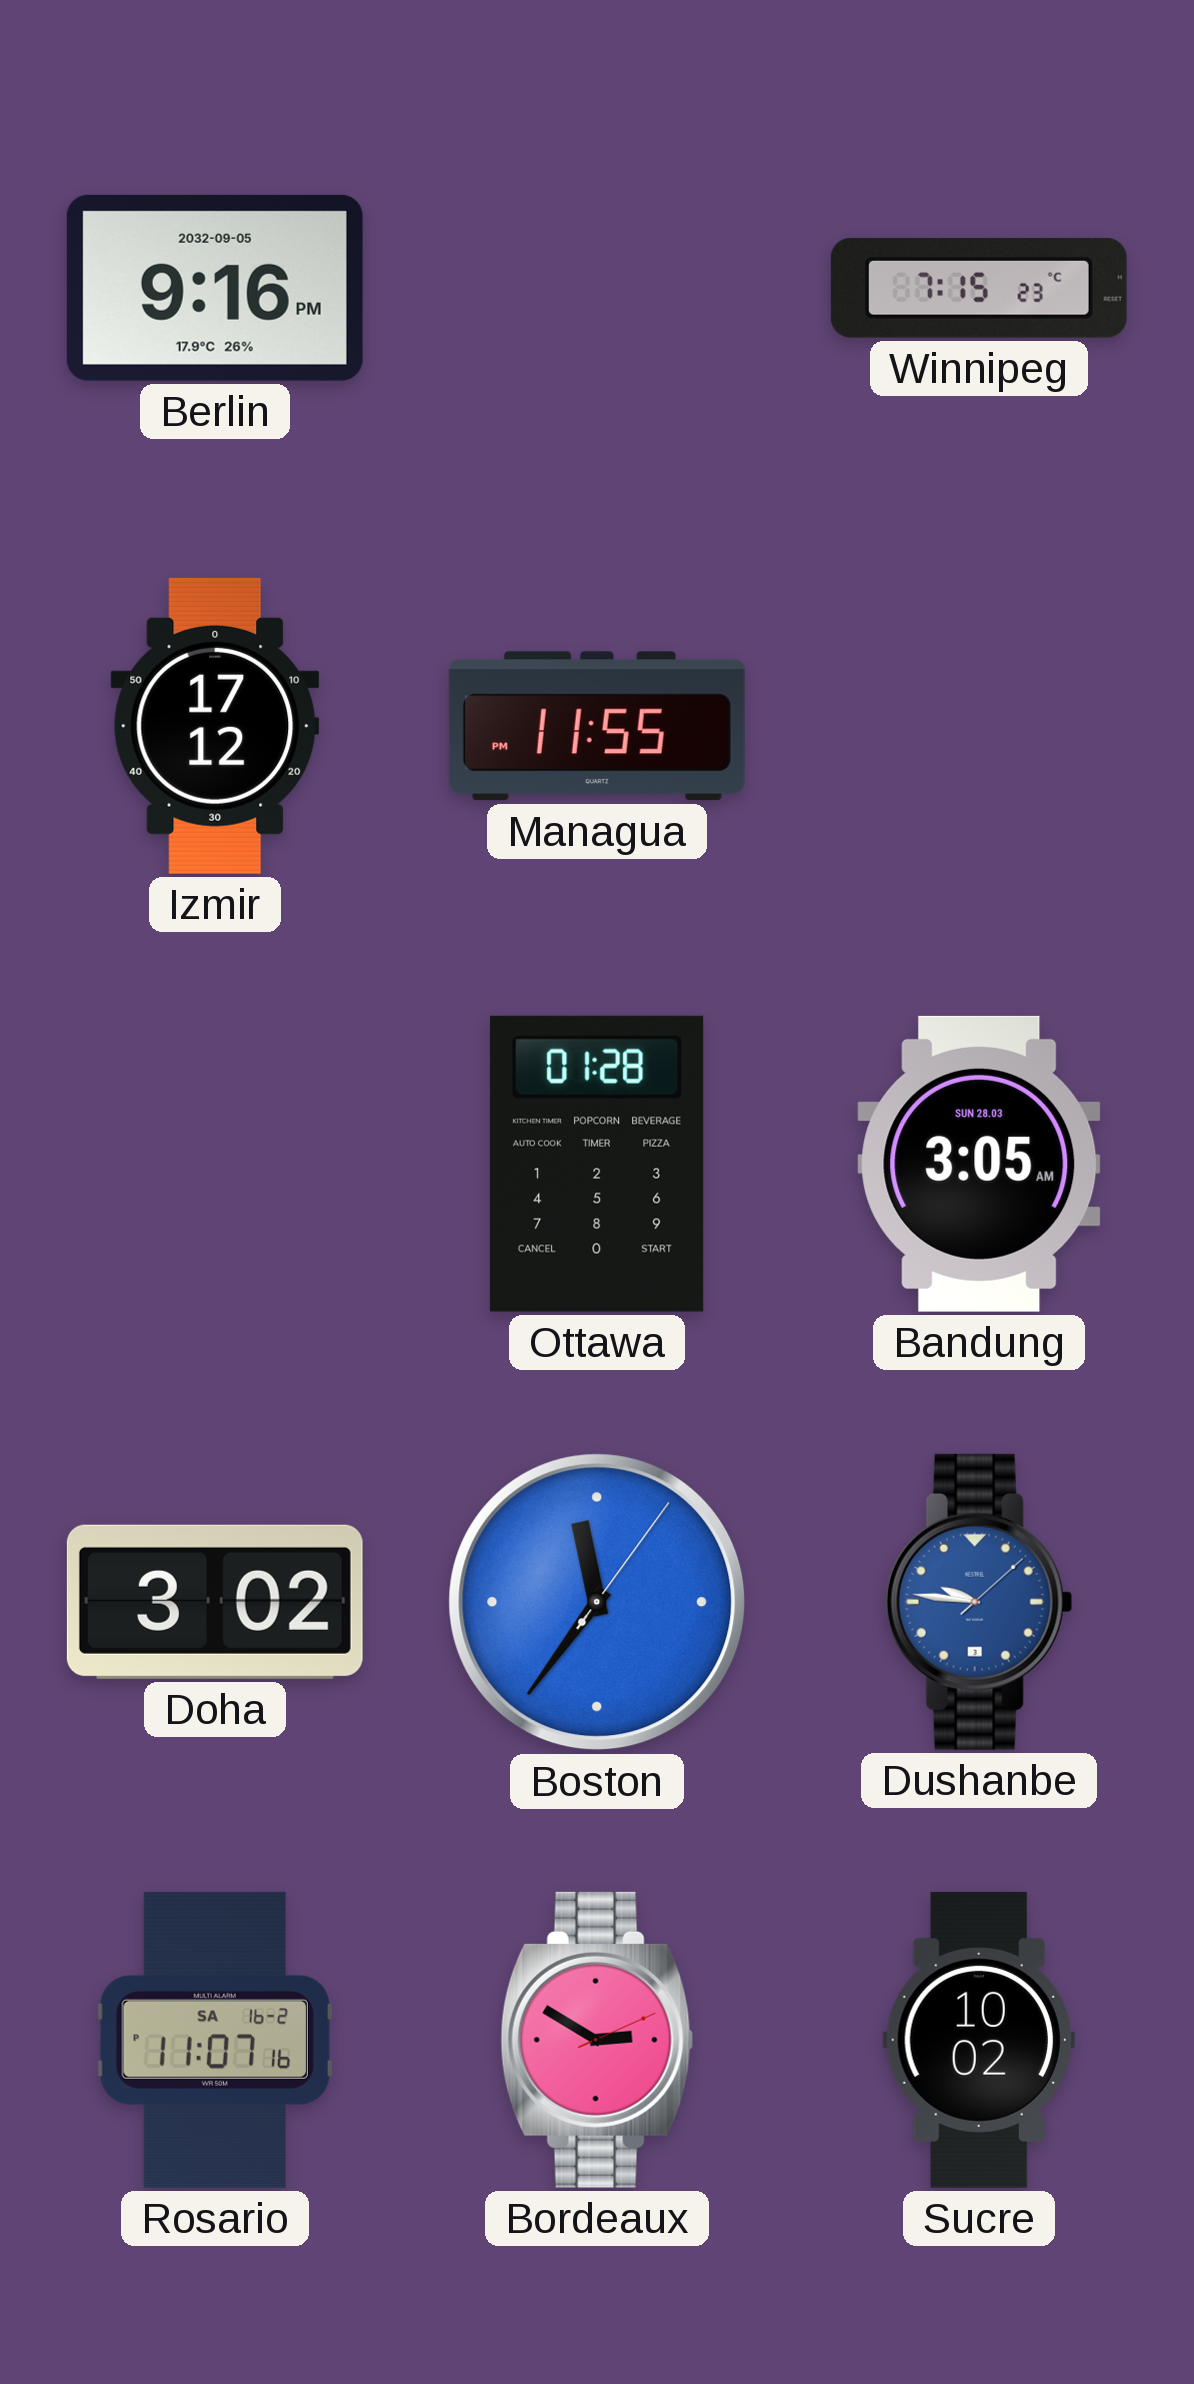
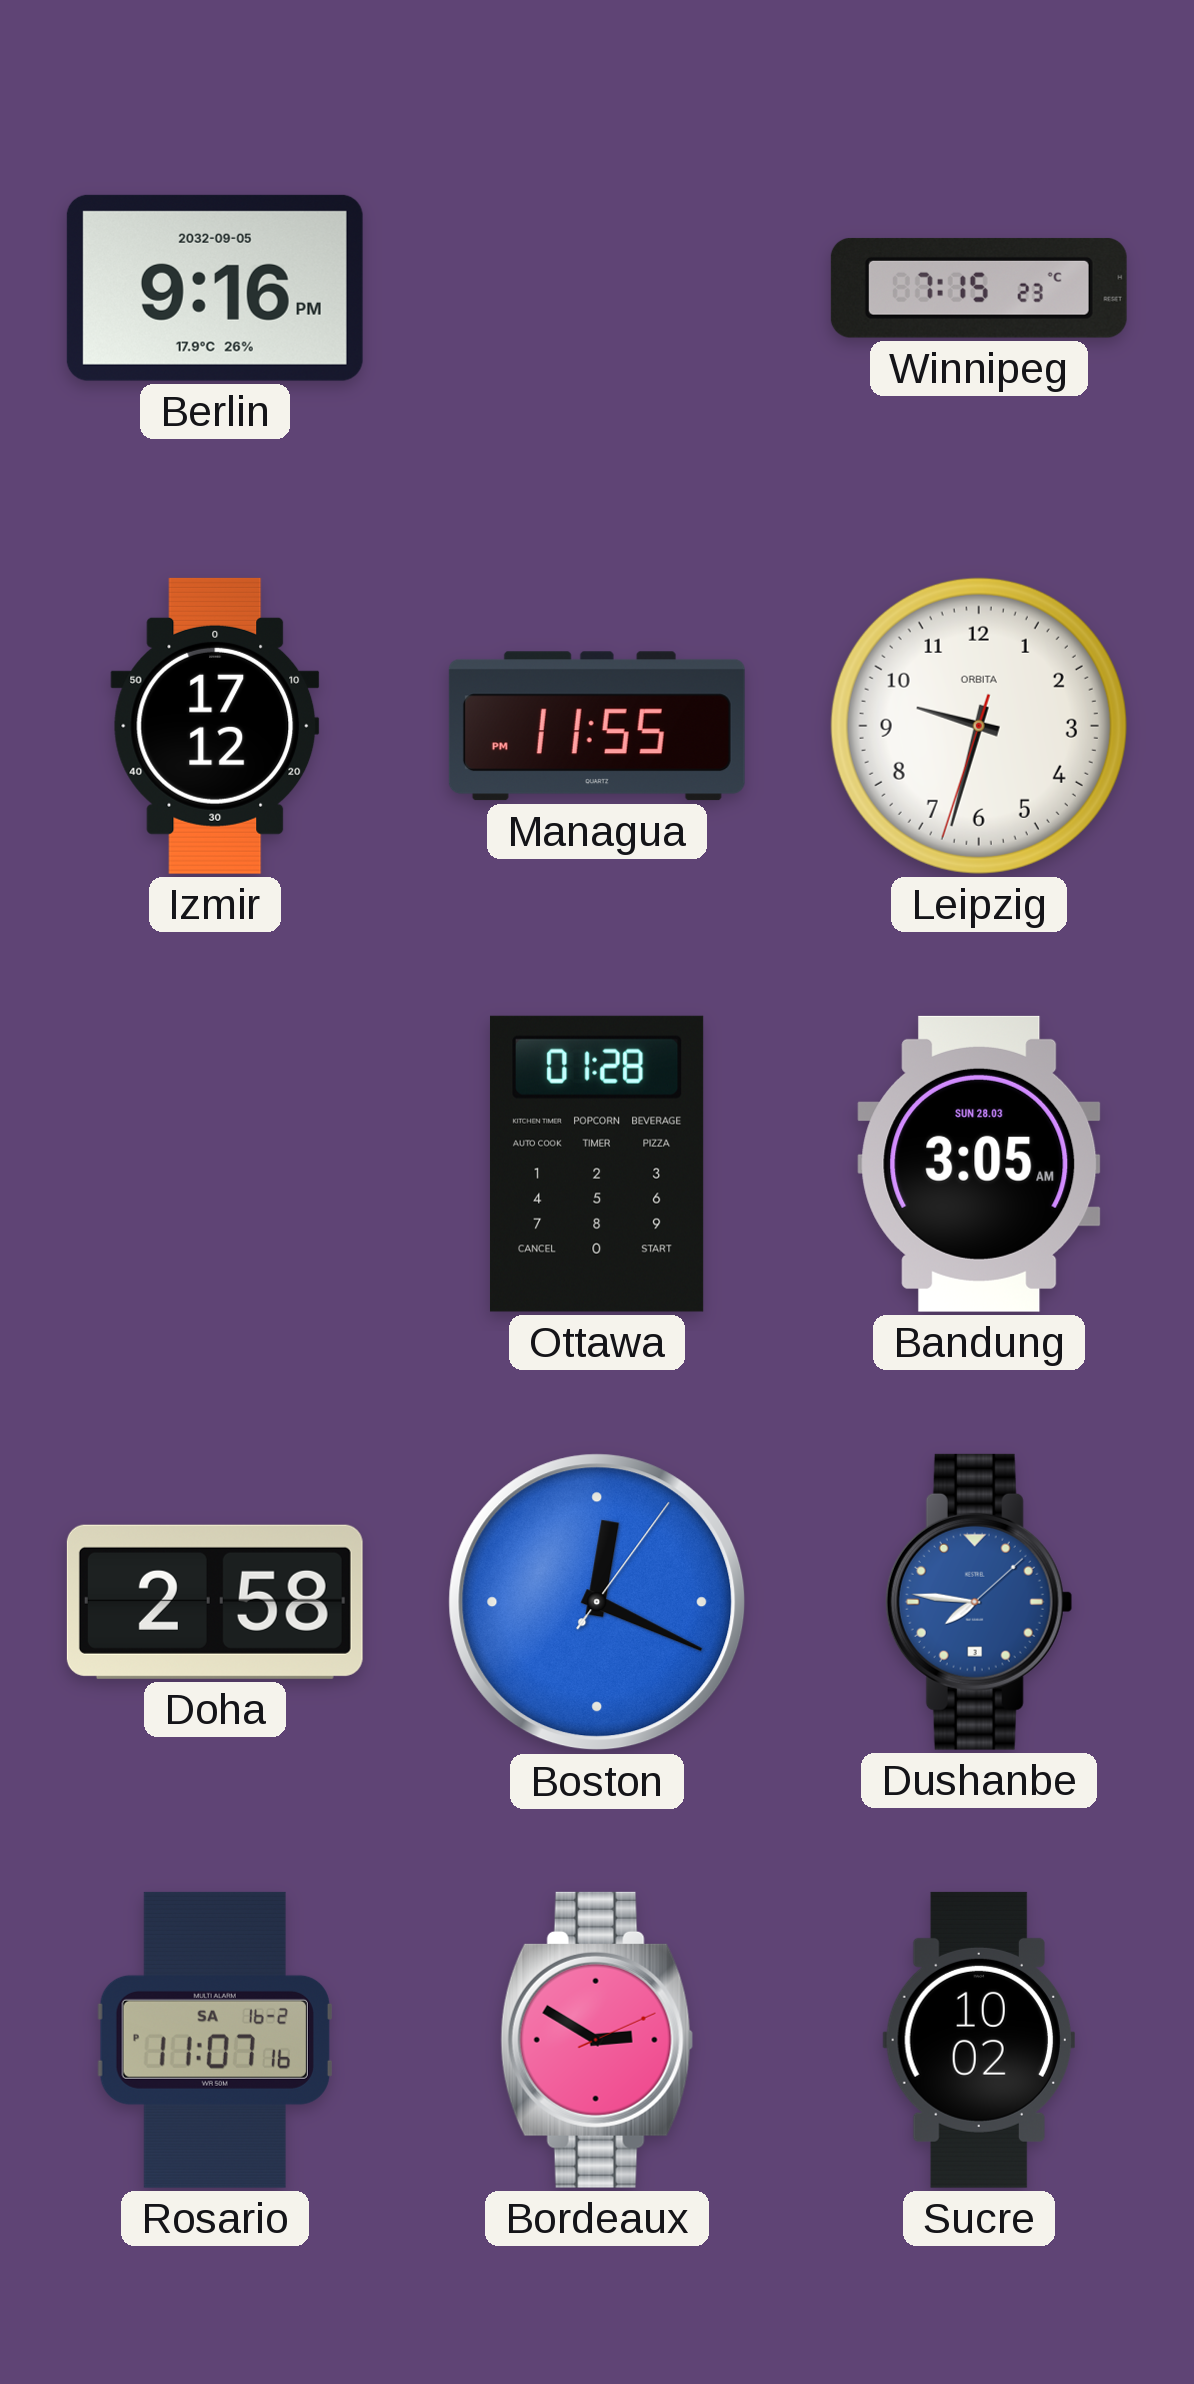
Leipzig: none -> 9:32
Doha: 3:02 -> 2:58
Boston: 11:36 -> 12:19
Dushanbe: 9:46 -> 7:46
